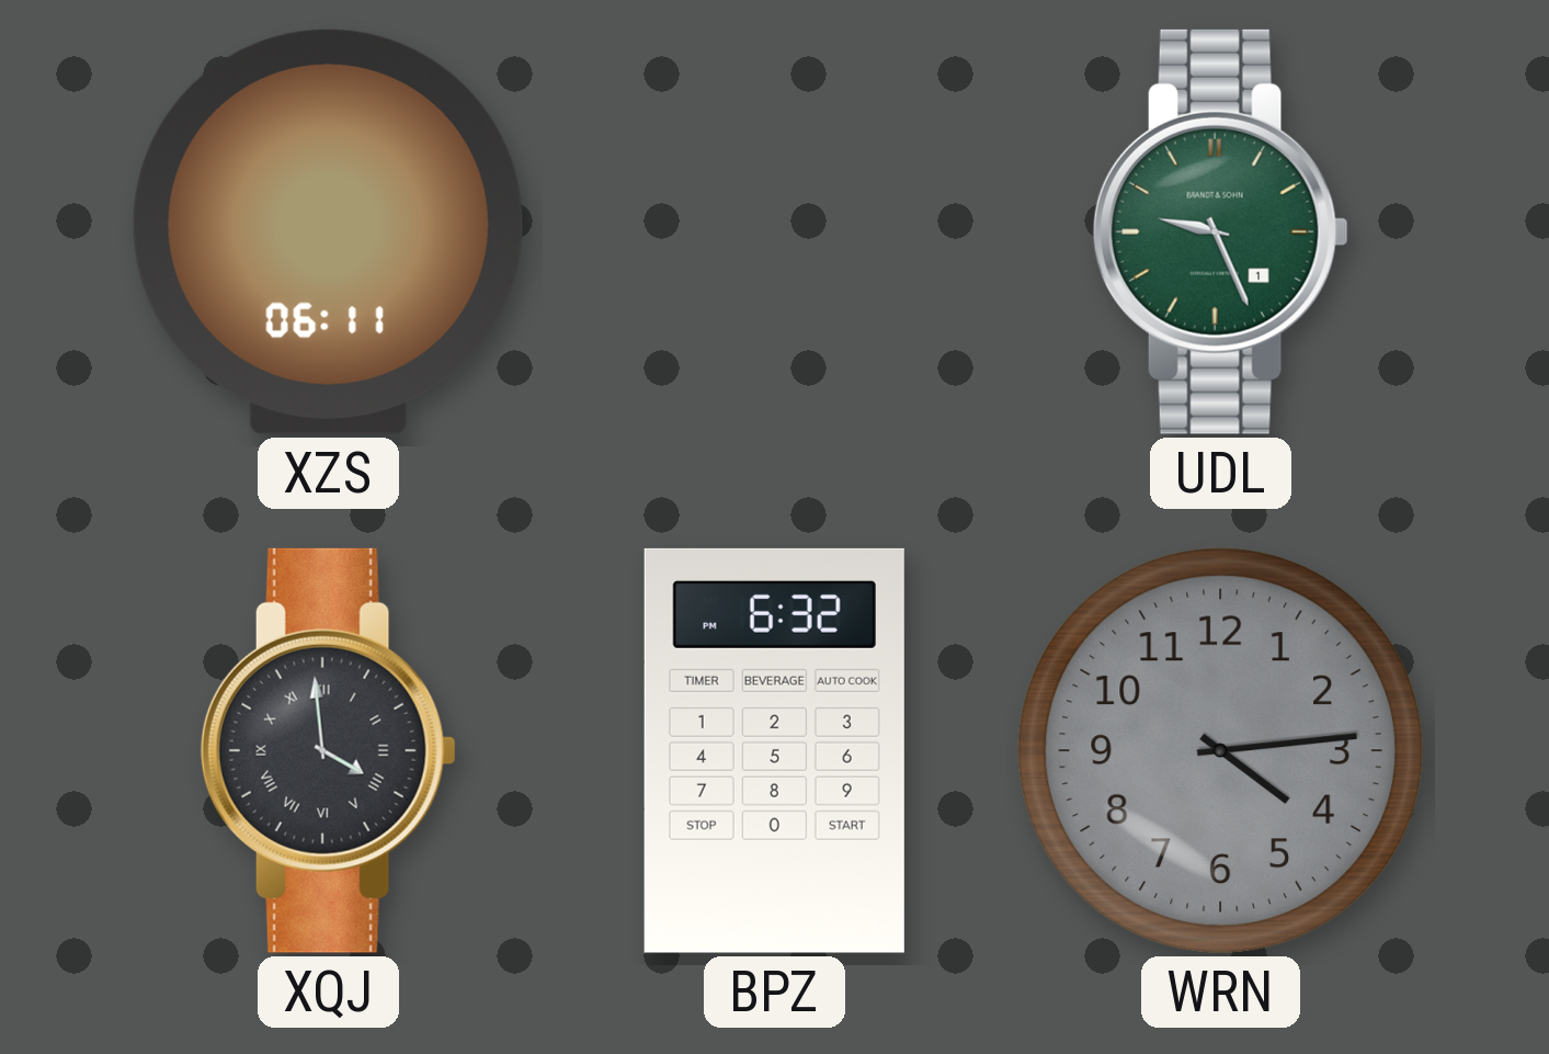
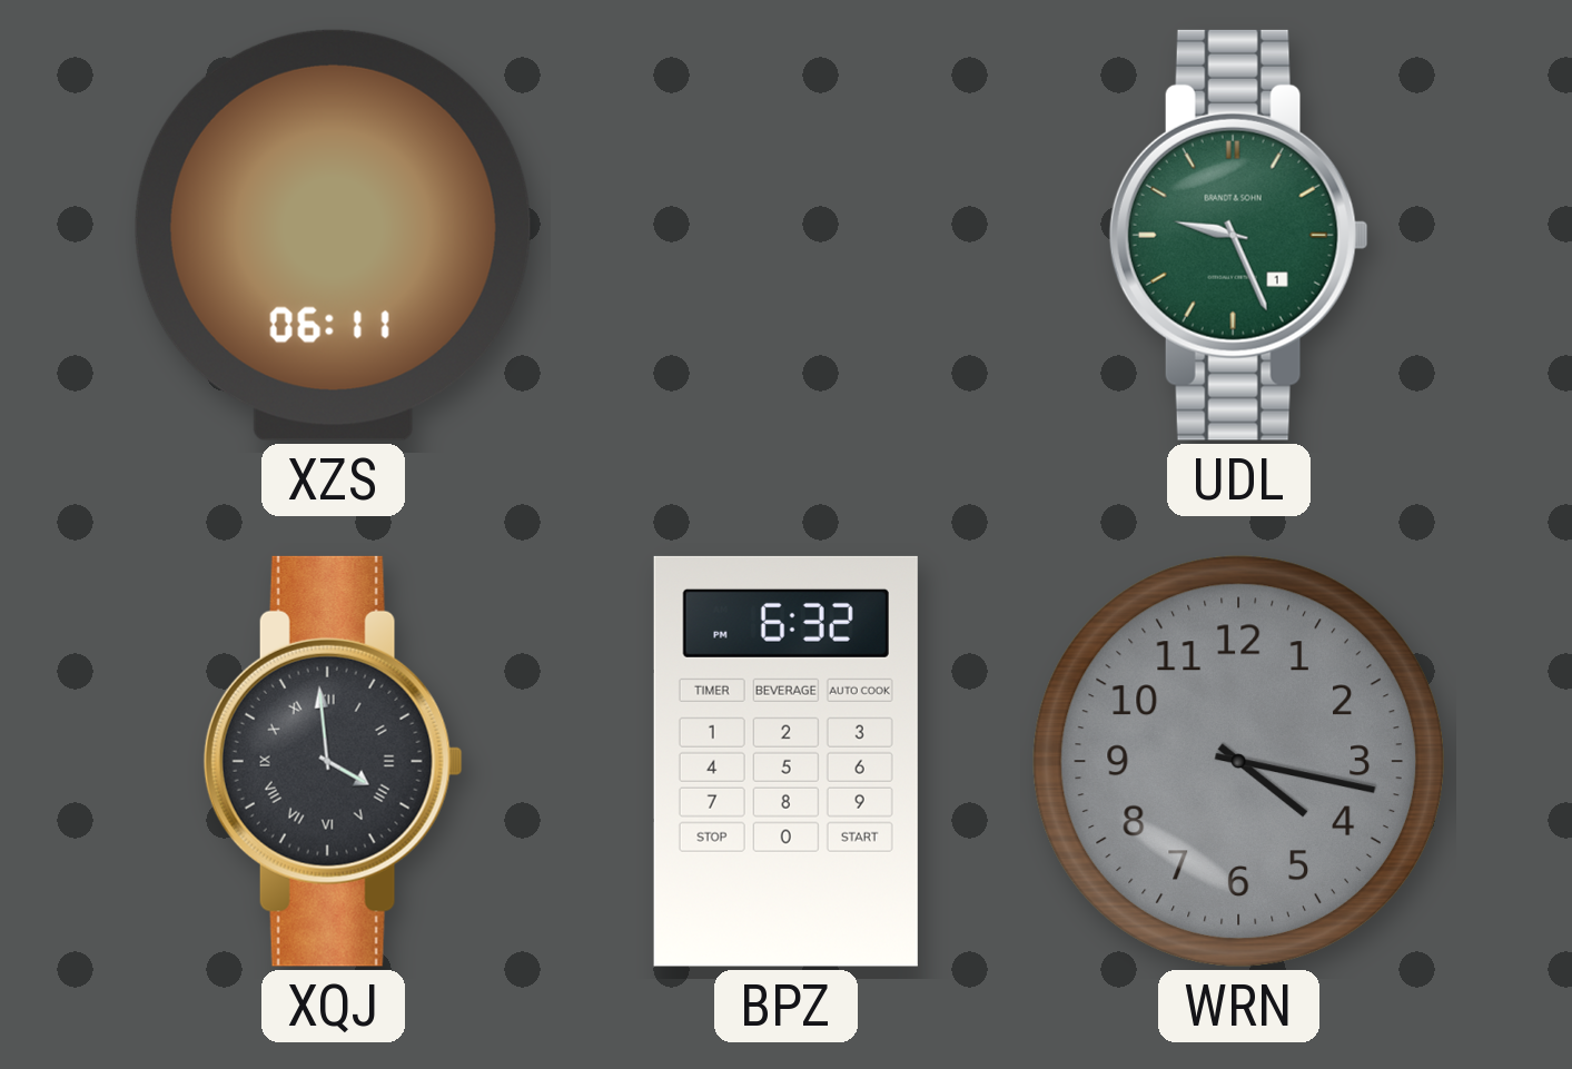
WRN: 4:14 -> 4:17
